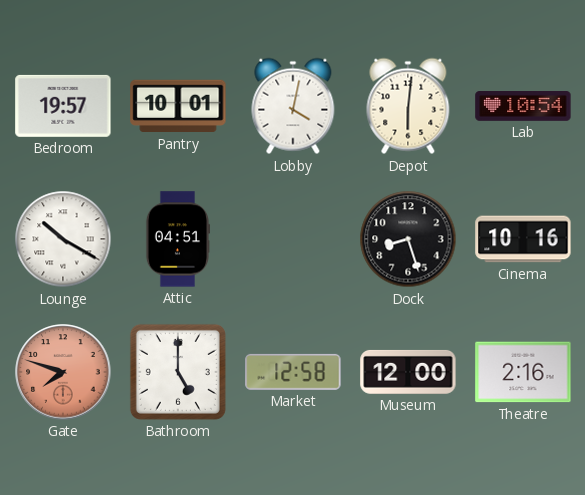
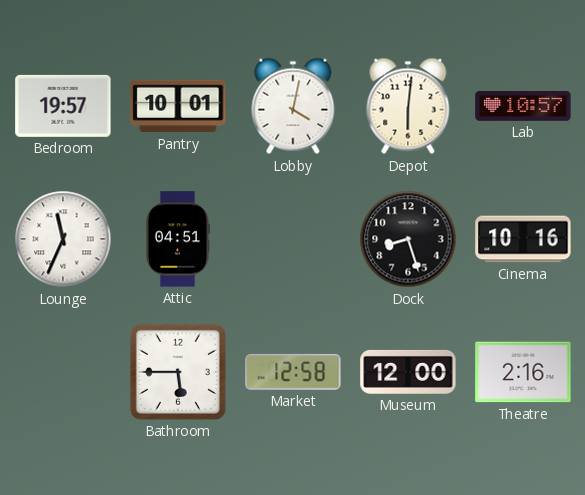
Lab: 10:54 -> 10:57
Lounge: 10:20 -> 11:34
Gate: 7:48 -> none
Bathroom: 5:00 -> 5:45
